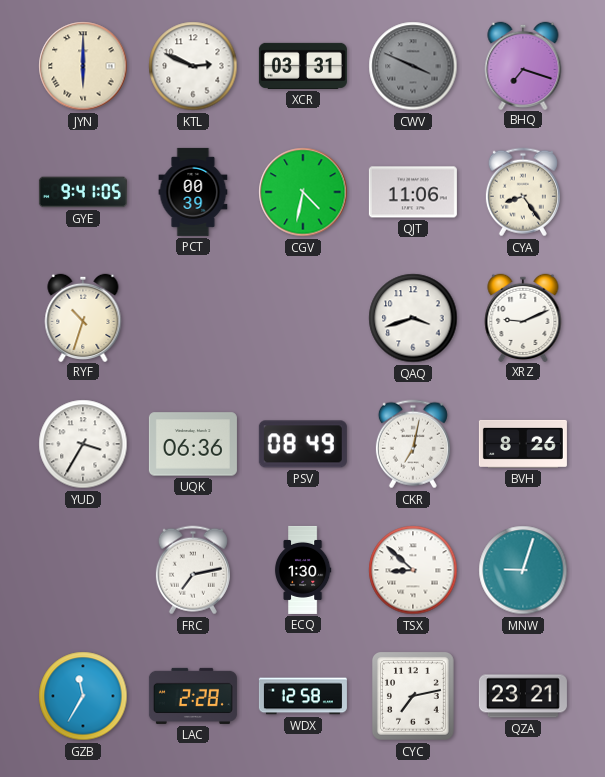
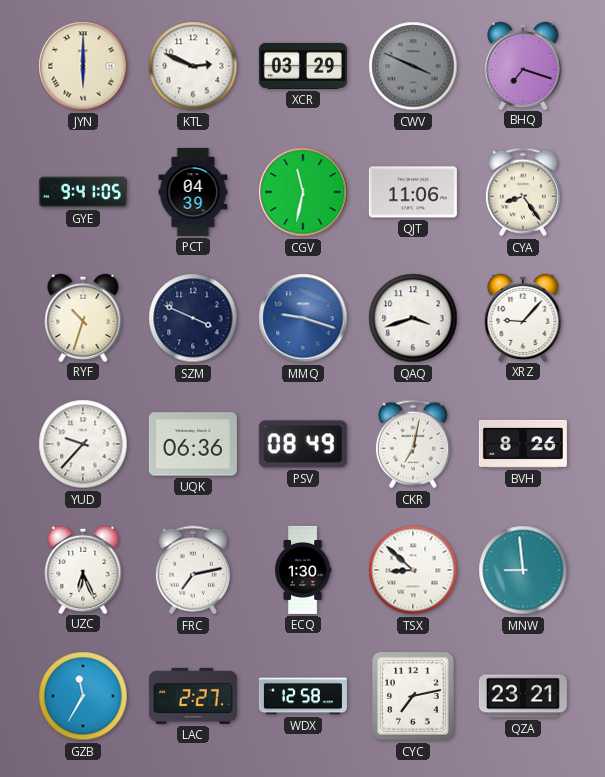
XCR: 03:31 -> 03:29
PCT: 00:39 -> 04:39
CGV: 4:32 -> 11:32
SZM: none -> 3:49
MMQ: none -> 9:18
XRZ: 9:11 -> 9:07
YUD: 3:35 -> 9:37
UZC: none -> 6:26
MNW: 9:03 -> 8:59
LAC: 2:28 -> 2:27
